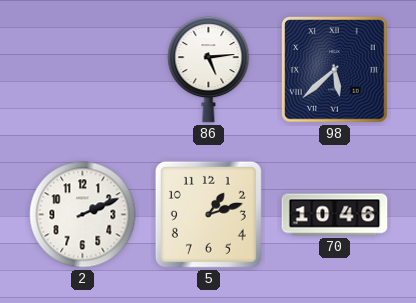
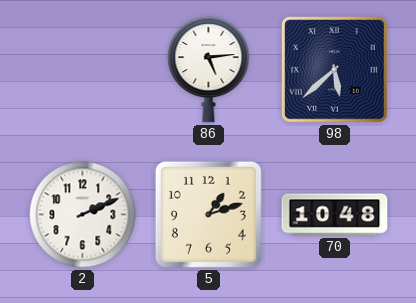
70: 10:46 -> 10:48
